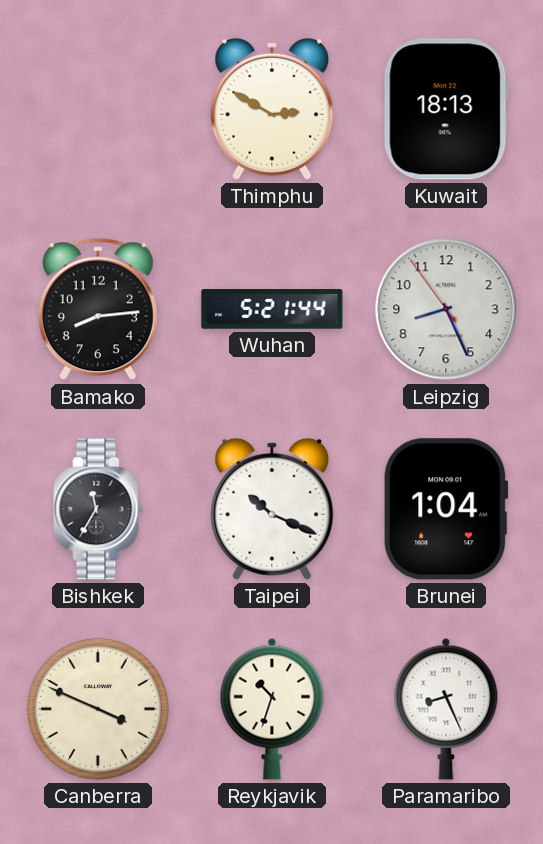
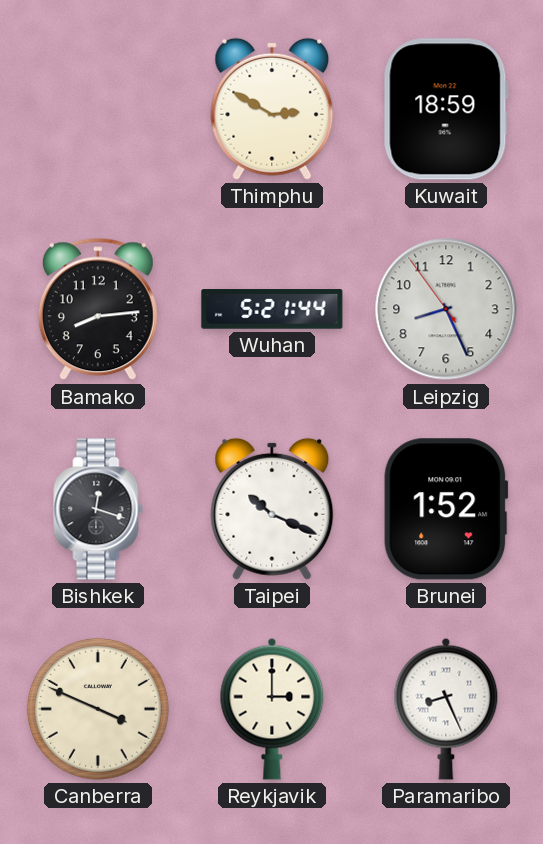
Kuwait: 18:13 -> 18:59
Bishkek: 11:35 -> 12:18
Brunei: 1:04 -> 1:52
Reykjavik: 10:33 -> 3:00
